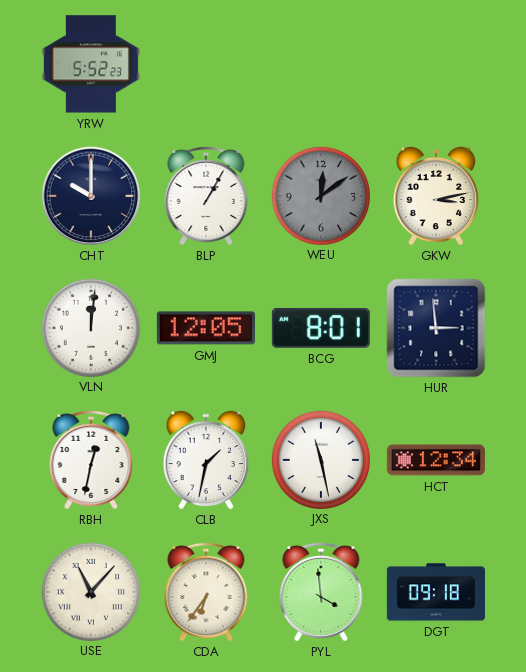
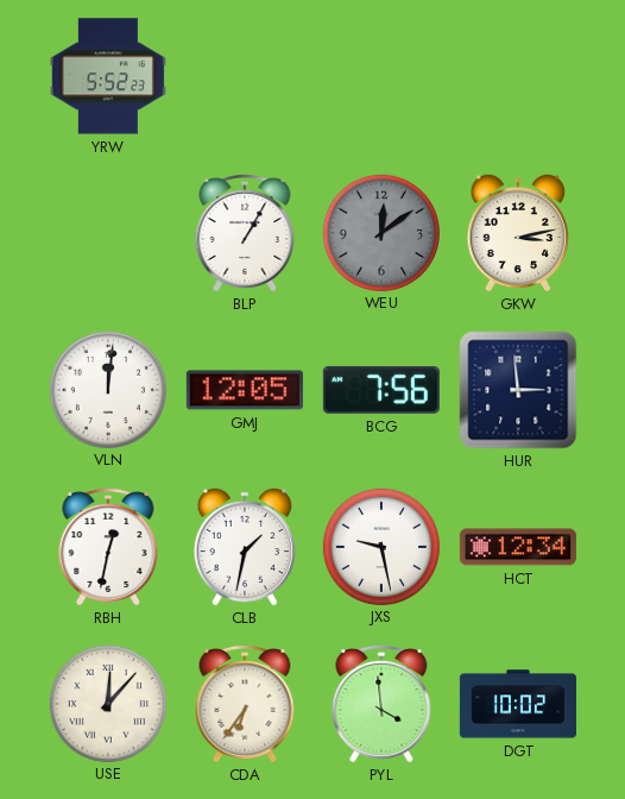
CHT: 10:00 -> none
BCG: 8:01 -> 7:56
JXS: 11:28 -> 9:28
USE: 11:07 -> 12:07
DGT: 09:18 -> 10:02
